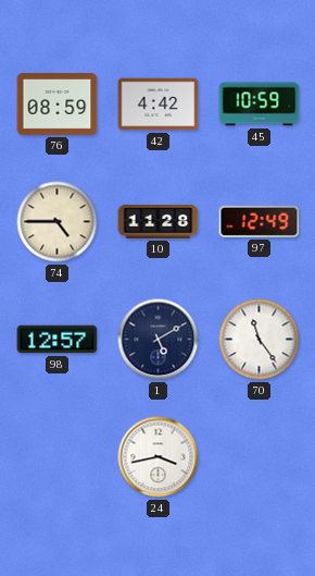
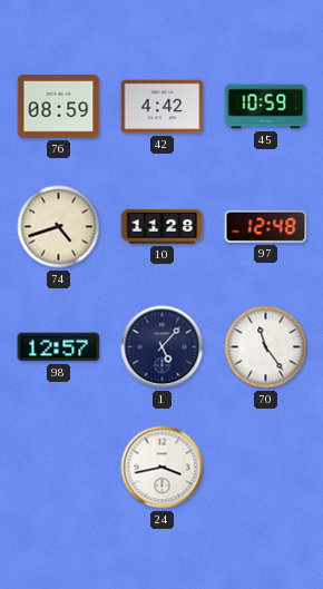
74: 4:45 -> 4:42
97: 12:49 -> 12:48
1: 5:10 -> 5:07
